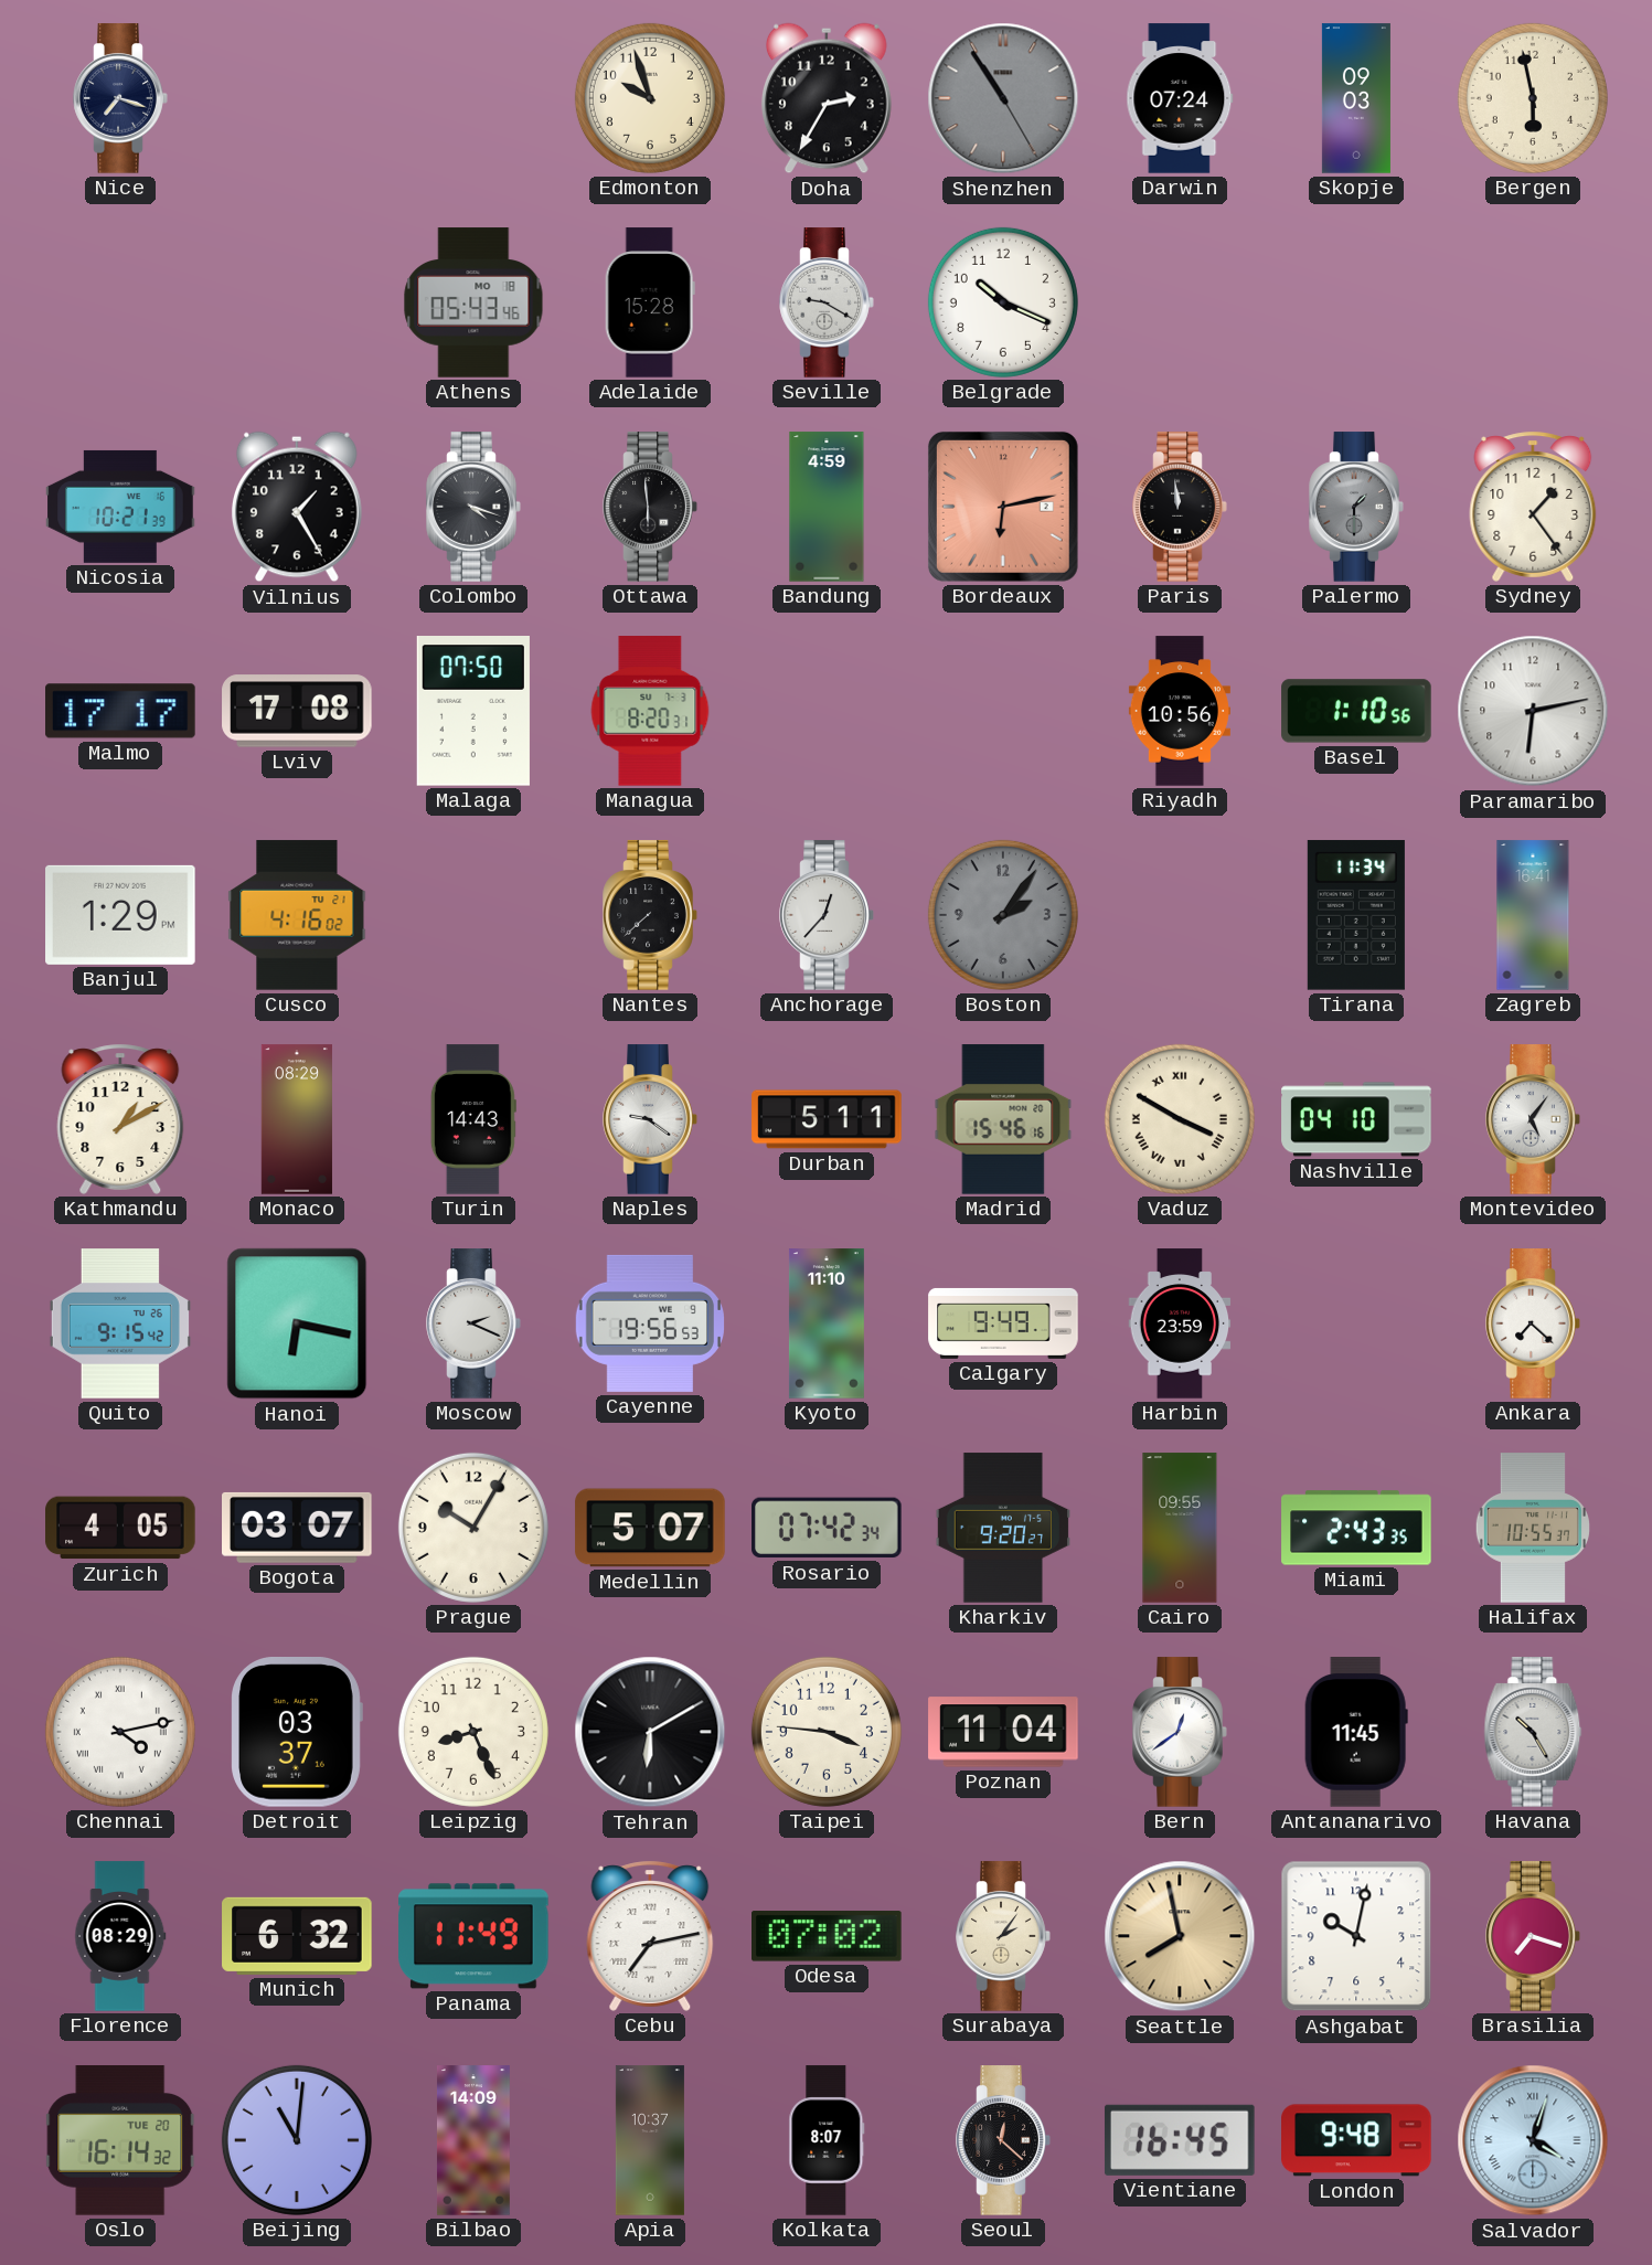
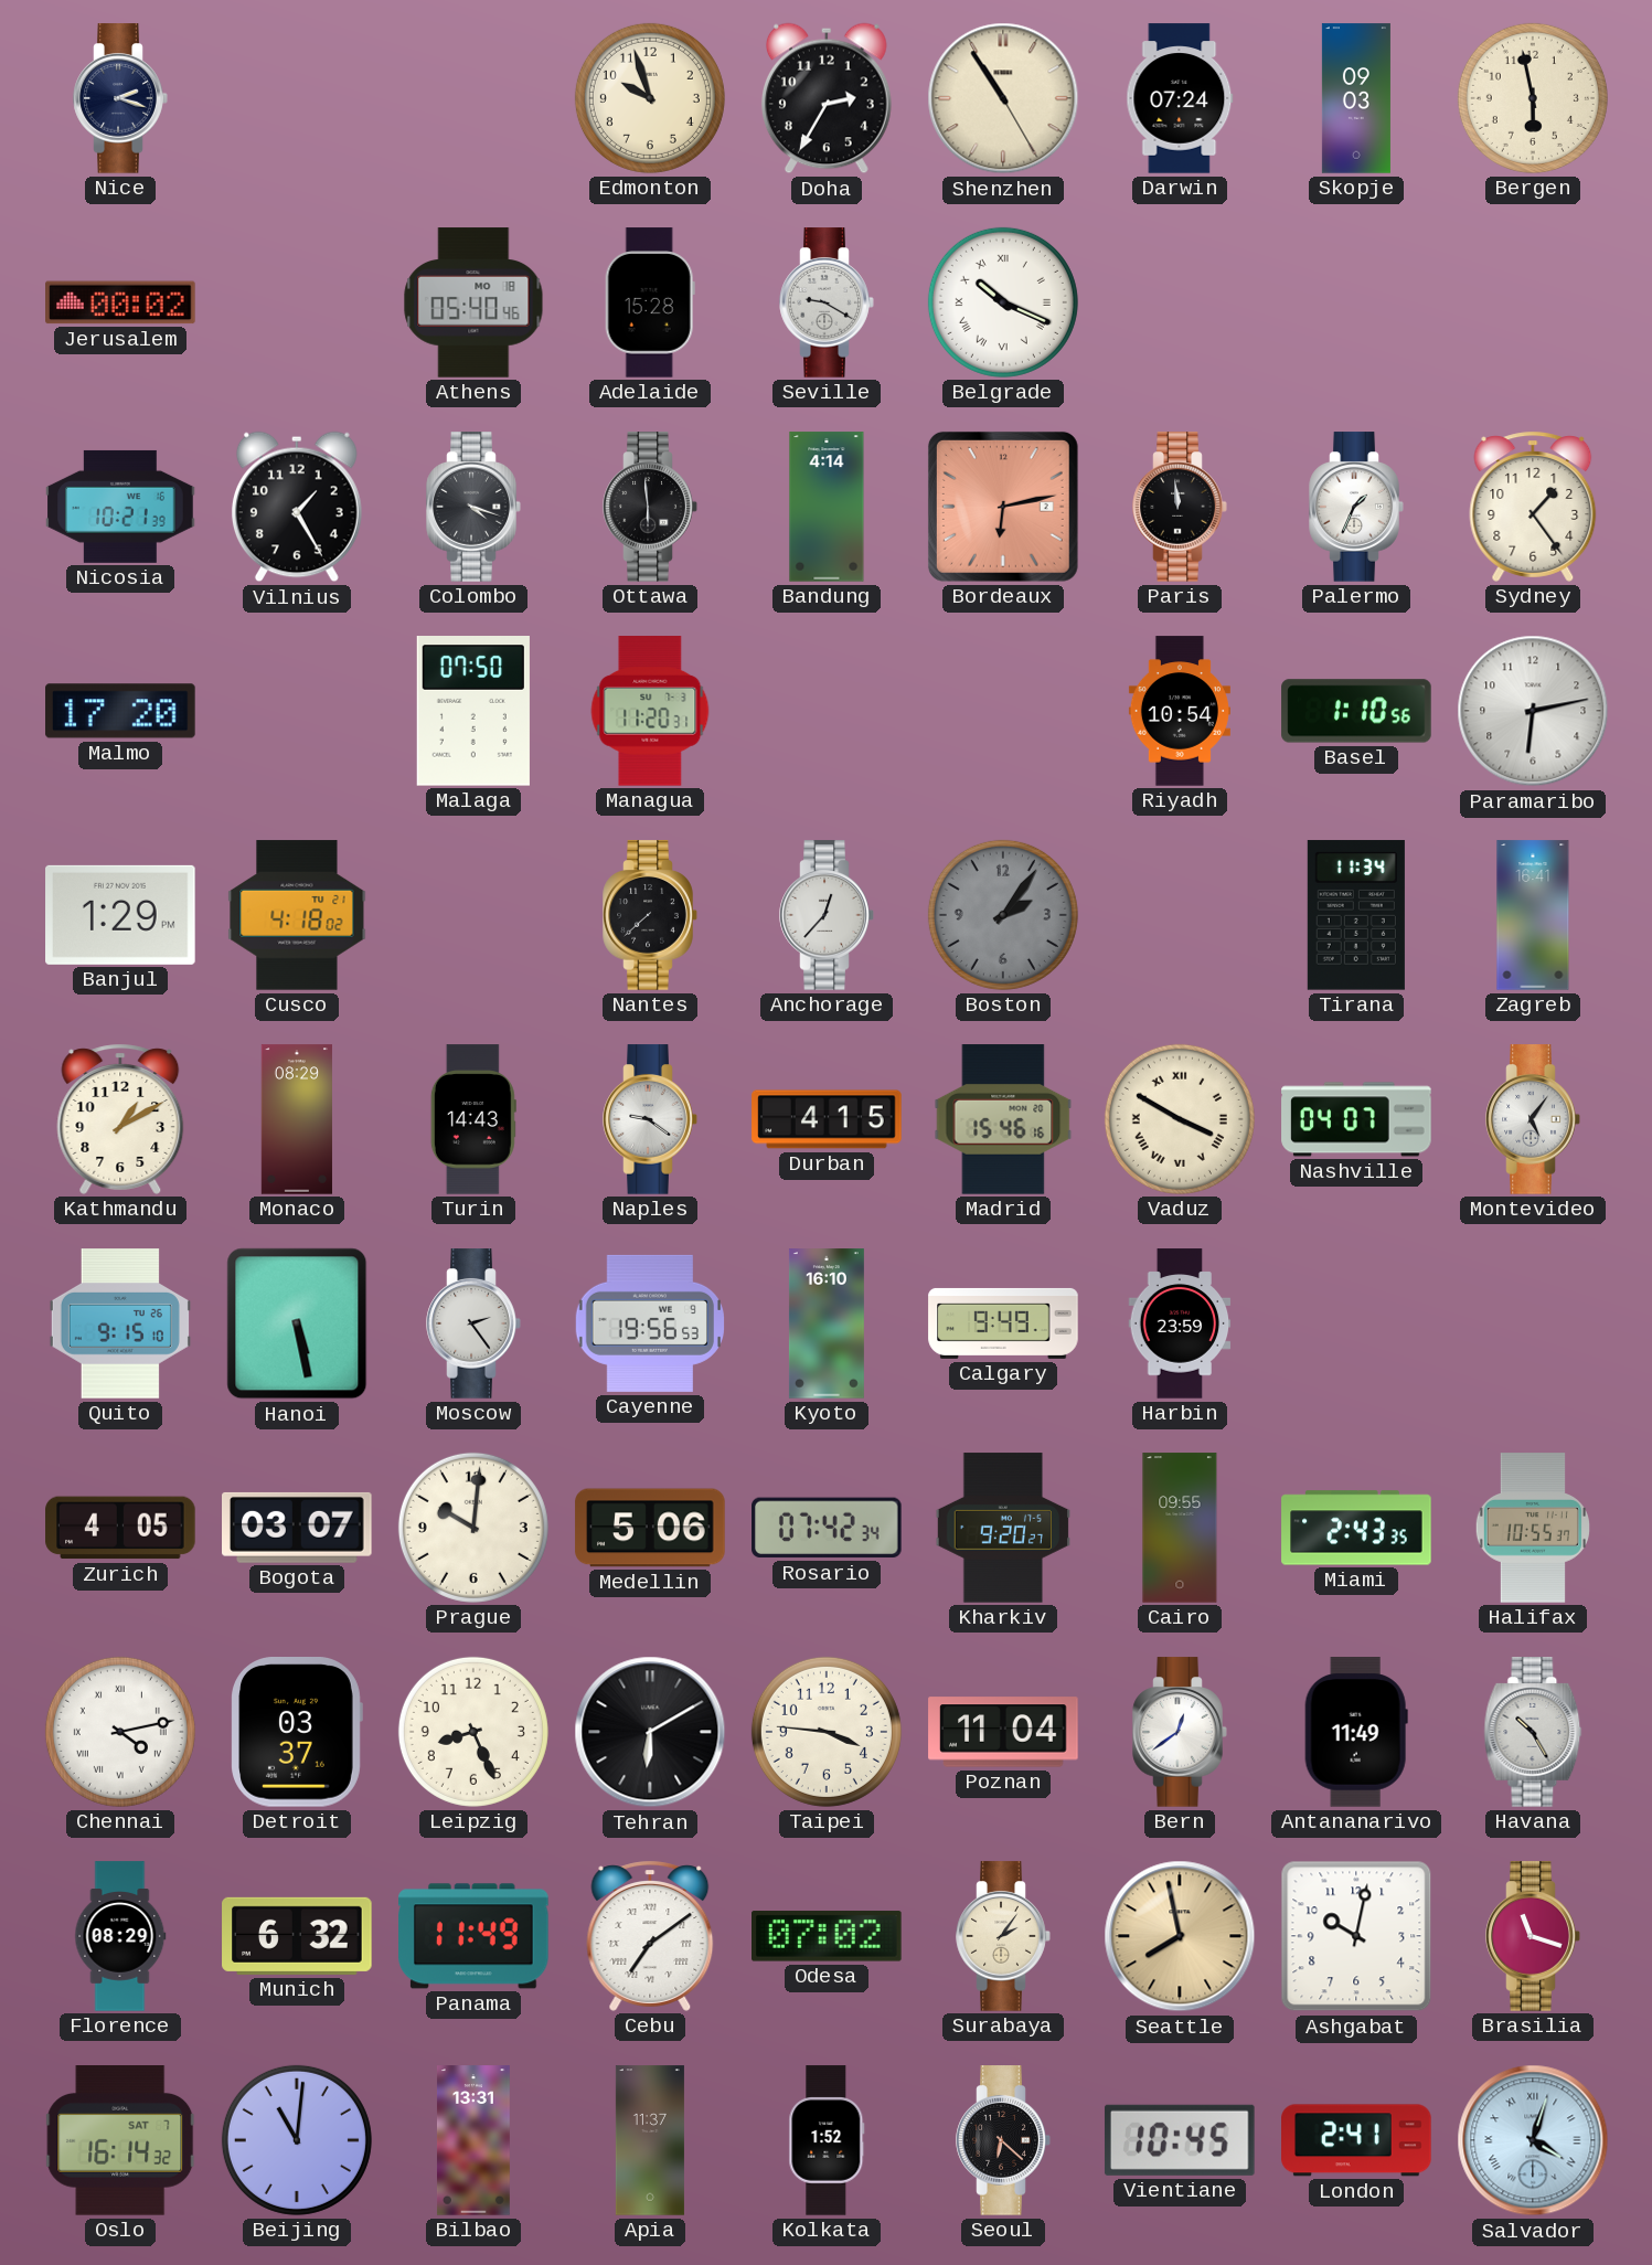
Nice: 7:18 -> 2:18
Shenzhen dial: grey -> cream
Jerusalem: none -> 00:02
Athens: 05:43 -> 05:40
Belgrade numerals: Arabic -> Roman
Bandung: 4:59 -> 4:14
Palermo: 1:30 -> 1:34
Palermo dial: grey -> white
Malmo: 17:17 -> 17:20
Lviv: 17:08 -> none
Managua: 8:20 -> 11:20
Riyadh: 10:56 -> 10:54
Cusco: 4:16 -> 4:18
Durban: 5:11 -> 4:15
Nashville: 04:10 -> 04:07
Quito: 9:15:42 -> 9:15:10
Hanoi: 6:17 -> 5:28
Moscow: 2:19 -> 2:24
Kyoto: 11:10 -> 16:10
Ankara: 7:22 -> none
Prague: 10:05 -> 10:01
Medellin: 5:07 -> 5:06
Antananarivo: 11:45 -> 11:49
Cebu: 7:13 -> 7:09
Brasilia: 7:18 -> 11:18
Oslo date: TUE 20 -> SAT 7
Bilbao: 14:09 -> 13:31
Apia: 10:37 -> 11:37
Kolkata: 8:07 -> 1:52
Seoul: 12:22 -> 6:22
Vientiane: 16:45 -> 10:45
London: 9:48 -> 2:41
